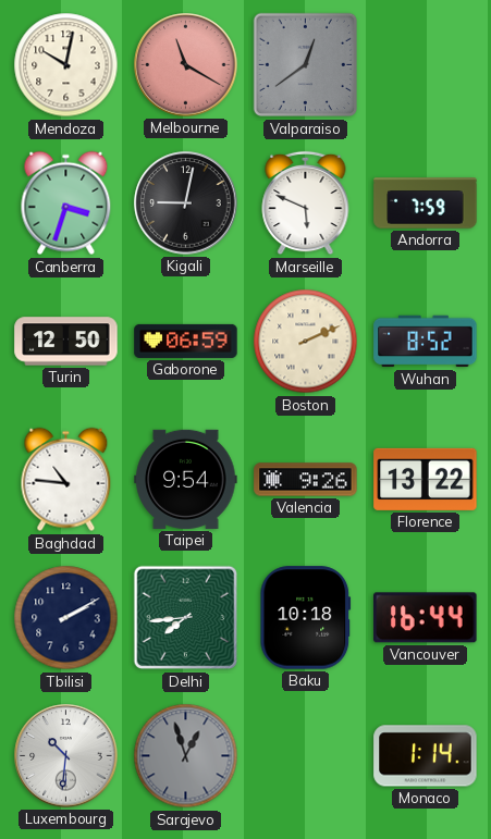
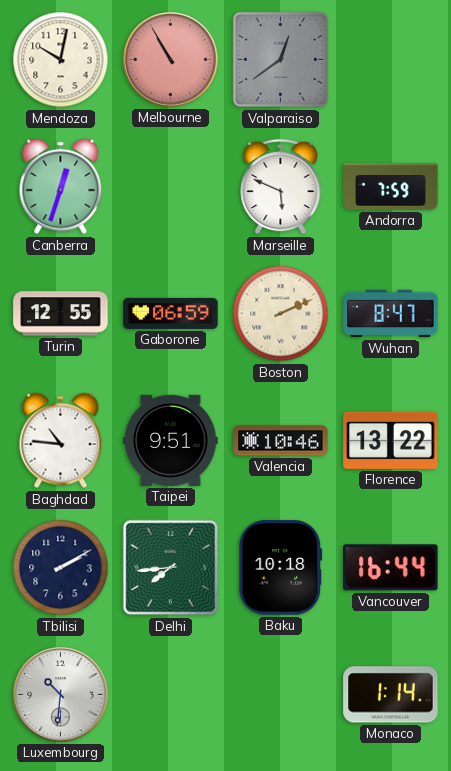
Melbourne: 11:20 -> 10:55
Canberra: 3:33 -> 12:33
Kigali: 9:02 -> none
Turin: 12:50 -> 12:55
Wuhan: 8:52 -> 8:47
Taipei: 9:54 -> 9:51
Valencia: 9:26 -> 10:46
Sarajevo: 12:57 -> none
